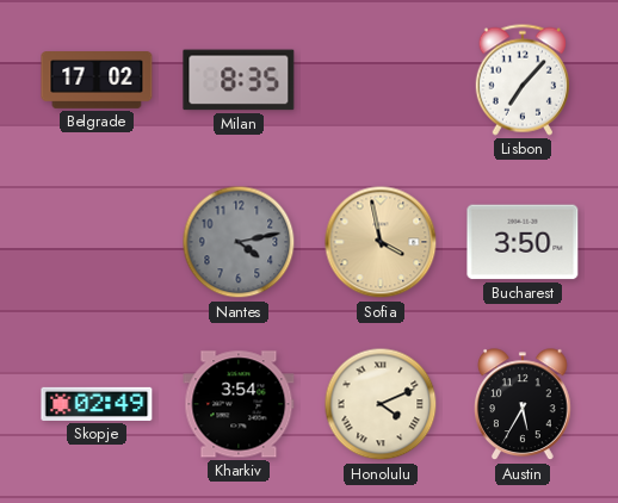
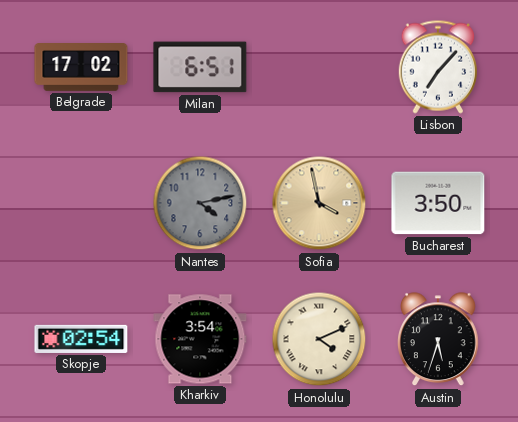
Milan: 8:35 -> 6:51
Skopje: 02:49 -> 02:54
Austin: 5:35 -> 5:33
